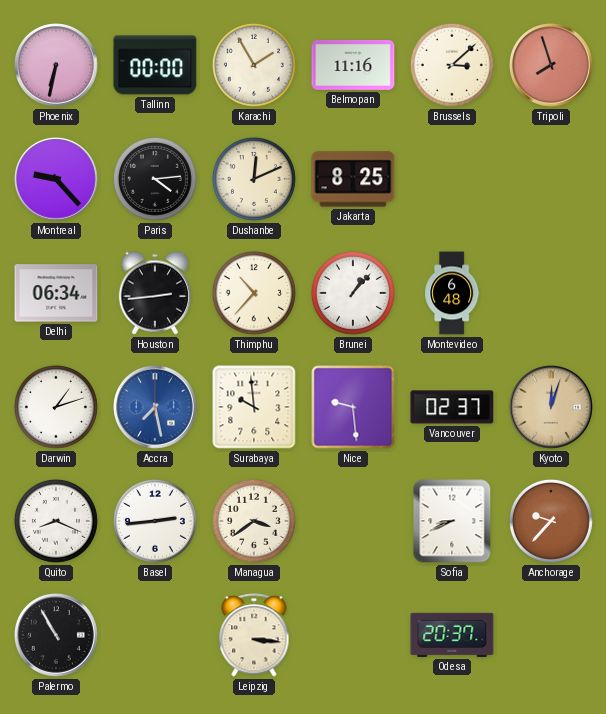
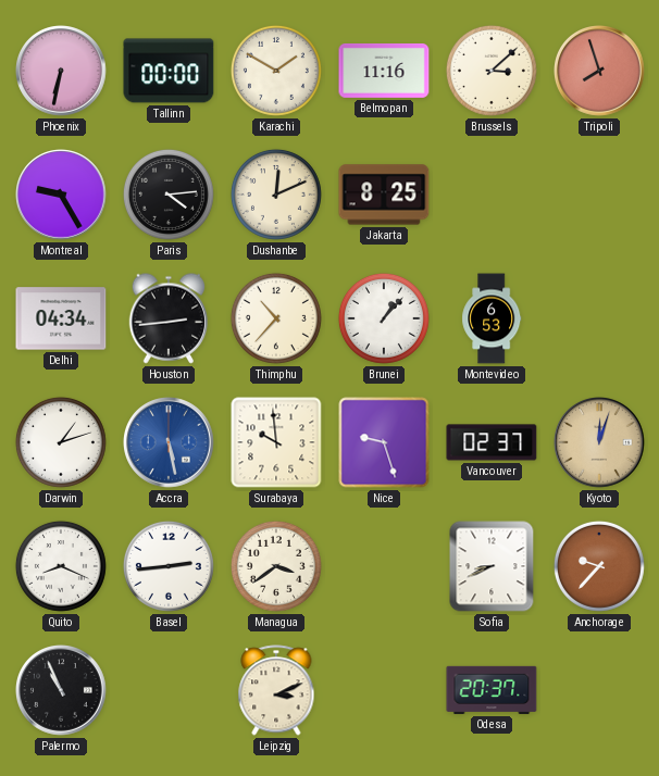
Karachi: 1:55 -> 1:50
Montreal: 9:23 -> 9:25
Delhi: 06:34 -> 04:34
Montevideo: 6:48 -> 6:53
Accra: 7:28 -> 5:28
Nice: 9:29 -> 9:27
Palermo: 10:55 -> 10:56
Leipzig: 3:16 -> 3:11
